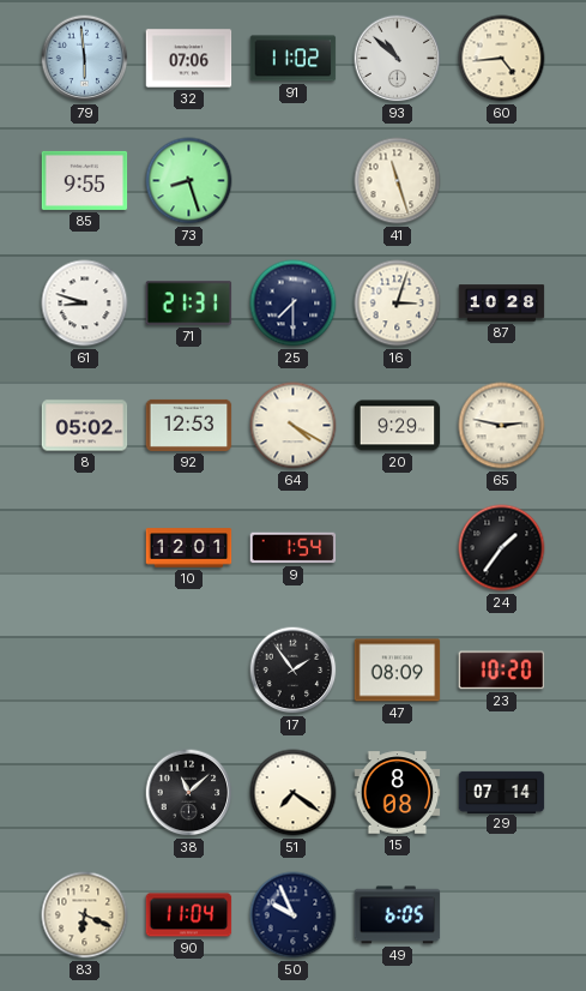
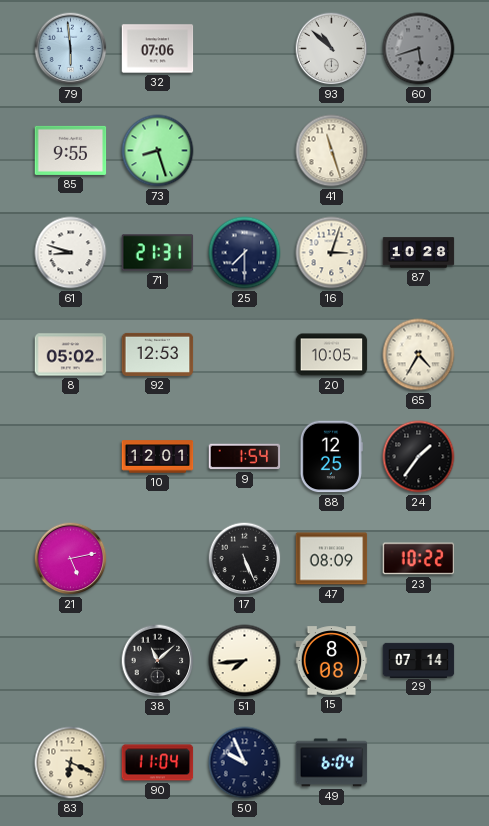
91: 11:02 -> none
60: 4:44 -> 5:42
60 dial: cream -> grey
64: 4:20 -> none
20: 9:29 -> 10:05
65: 2:47 -> 4:35
88: none -> 12:25
21: none -> 5:13
17: 1:54 -> 5:26
23: 10:20 -> 10:22
51: 7:21 -> 7:44
49: 6:05 -> 6:04
